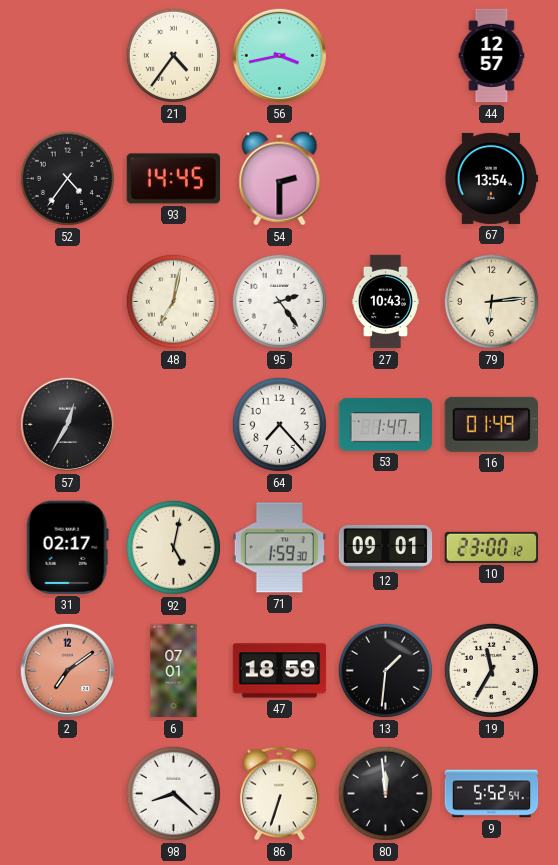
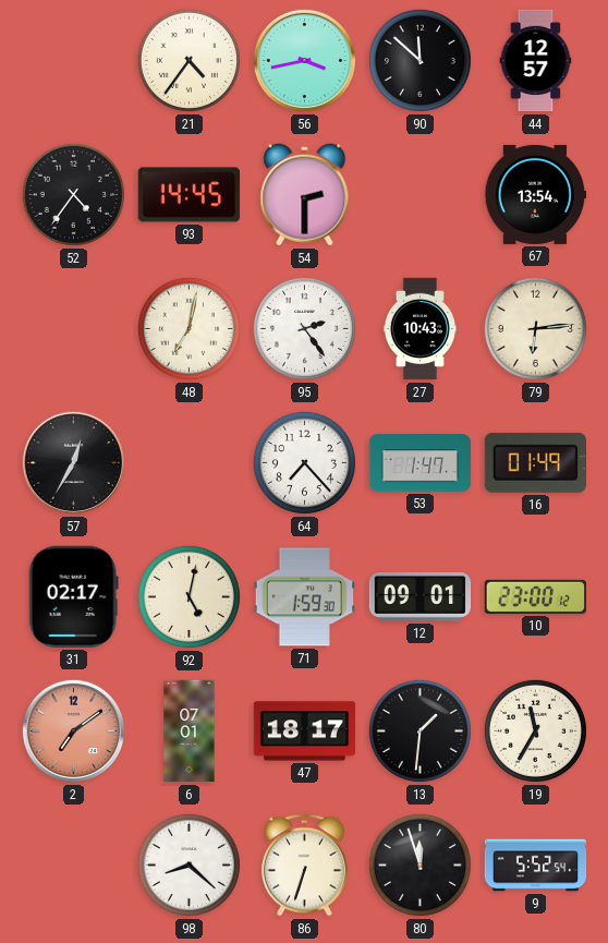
90: none -> 11:52
47: 18:59 -> 18:17
80: 11:59 -> 11:57
